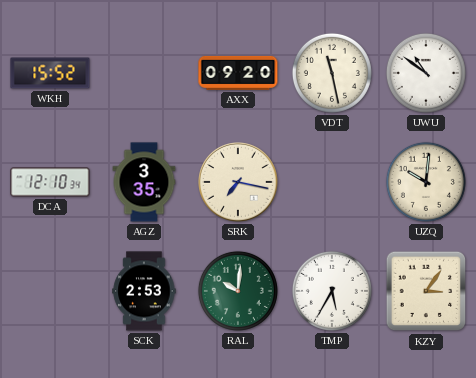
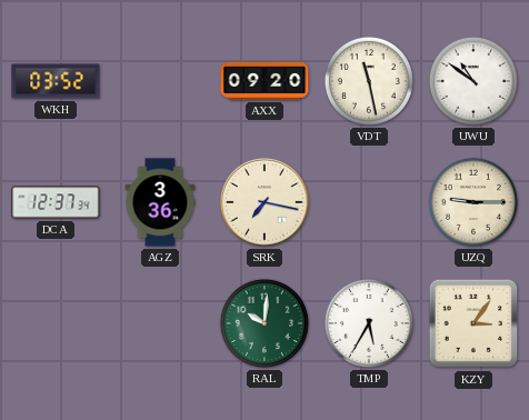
WKH: 15:52 -> 03:52
DCA: 12:10 -> 12:37
AGZ: 3:35 -> 3:36
UZQ: 10:01 -> 9:15
SCK: 2:53 -> none
